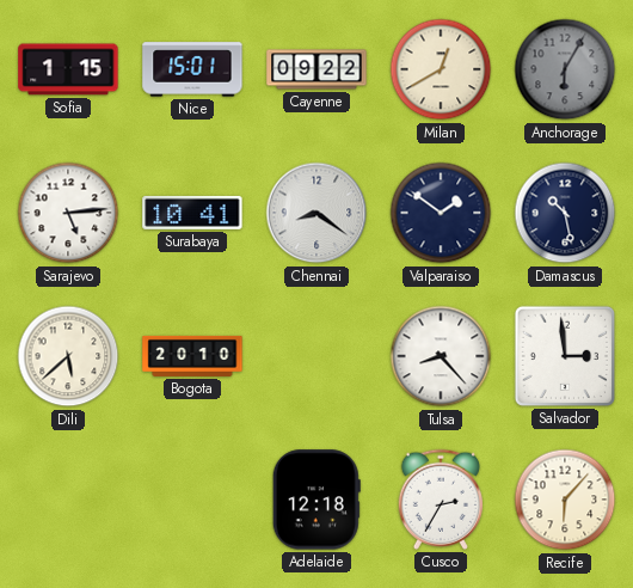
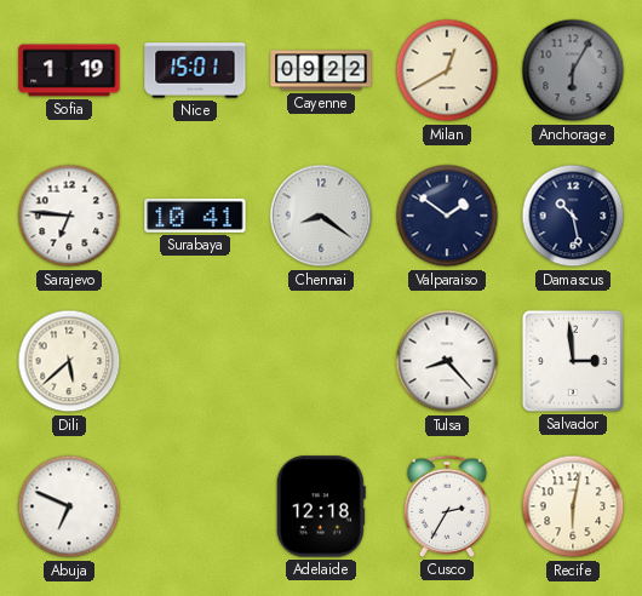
Sofia: 1:15 -> 1:19
Sarajevo: 5:14 -> 6:46
Bogota: 20:10 -> none
Abuja: none -> 6:49
Recife: 6:07 -> 6:02
